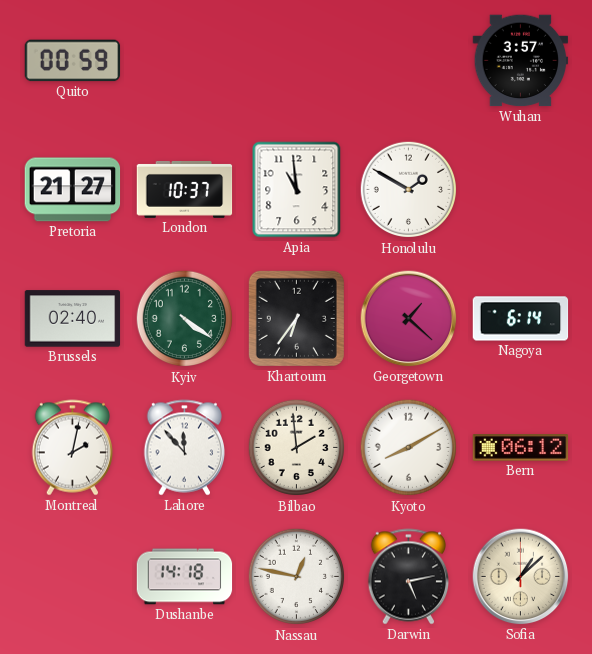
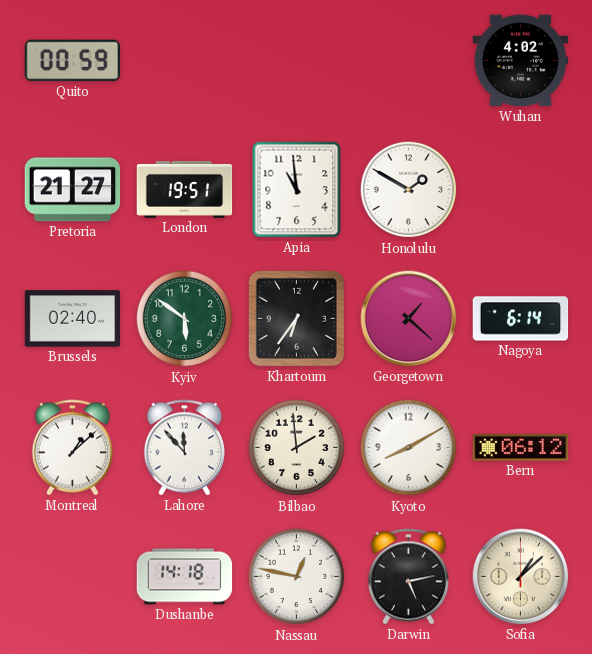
Wuhan: 3:57 -> 4:02
London: 10:37 -> 19:51
Kyiv: 4:21 -> 5:51
Montreal: 2:02 -> 1:08
